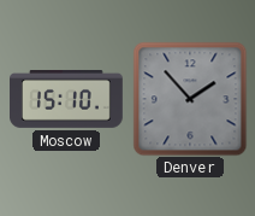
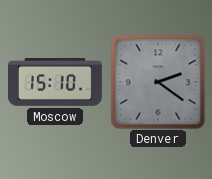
Denver: 1:53 -> 2:21
